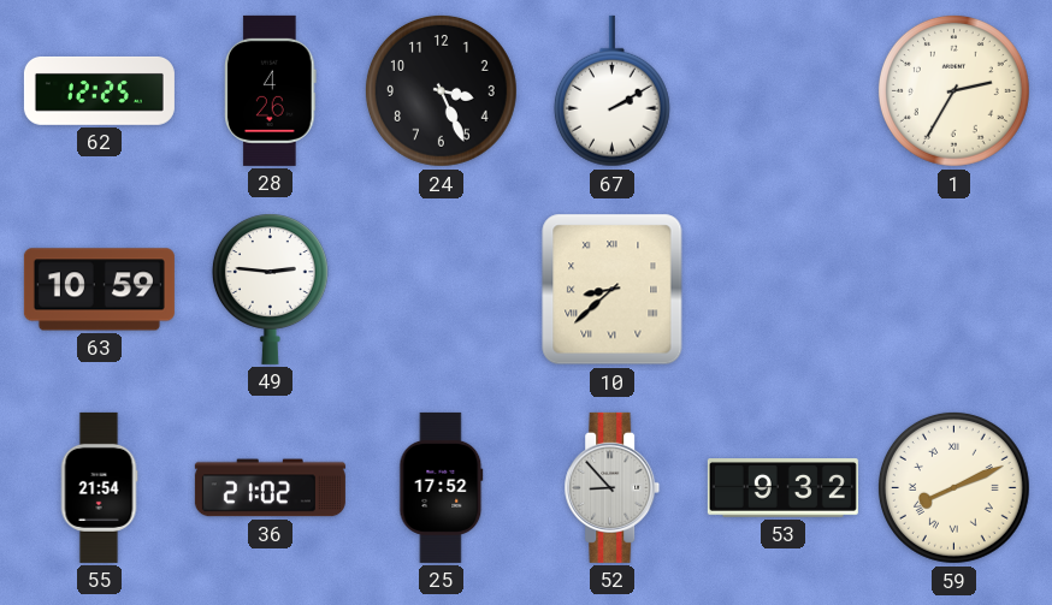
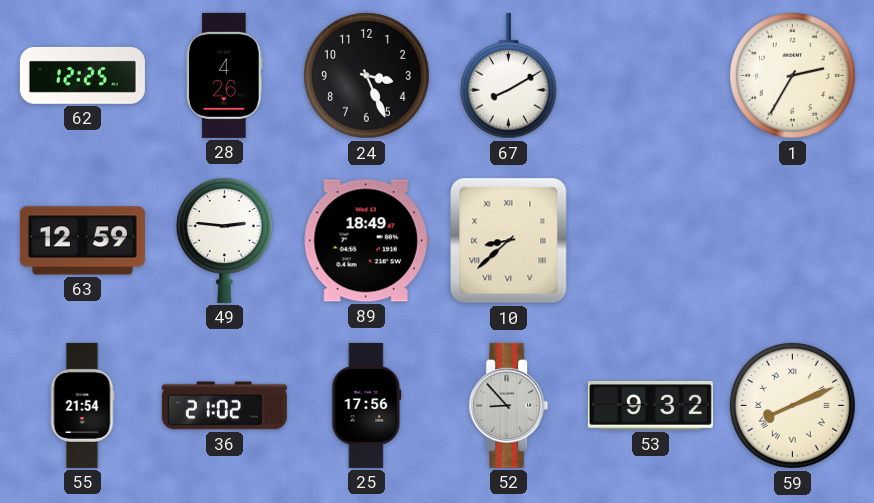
67: 2:10 -> 8:10
63: 10:59 -> 12:59
89: none -> 18:49
25: 17:52 -> 17:56
